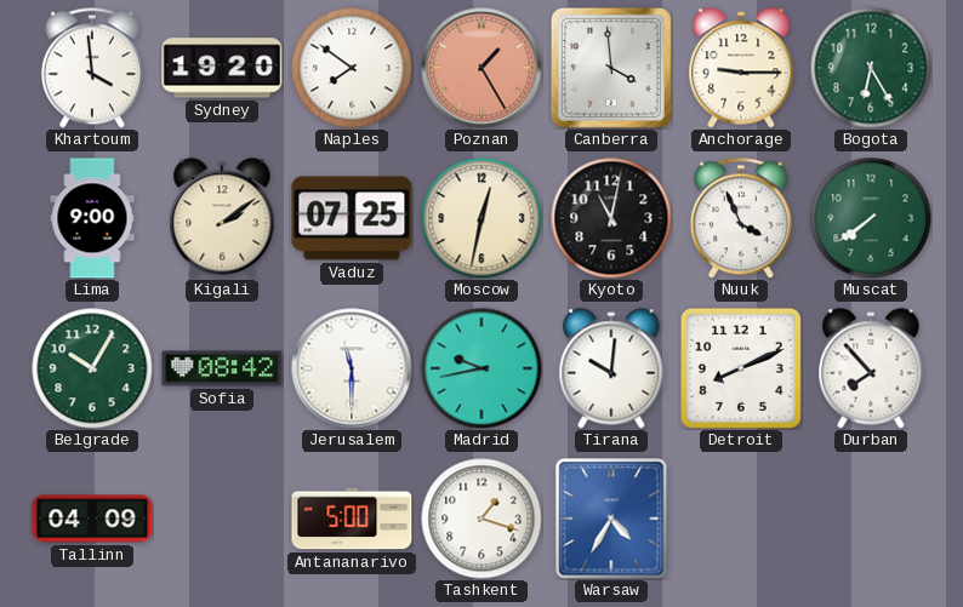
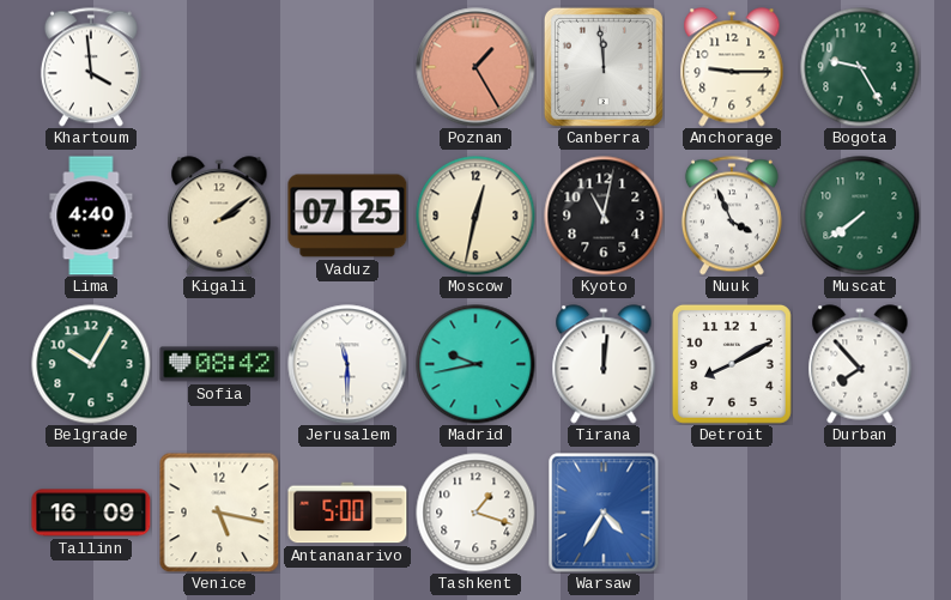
Sydney: 19:20 -> none
Naples: 7:51 -> none
Canberra: 3:59 -> 11:59
Bogota: 6:25 -> 9:25
Lima: 9:00 -> 4:40
Tirana: 10:01 -> 12:01
Detroit: 8:11 -> 8:10
Tallinn: 04:09 -> 16:09
Venice: none -> 5:17
